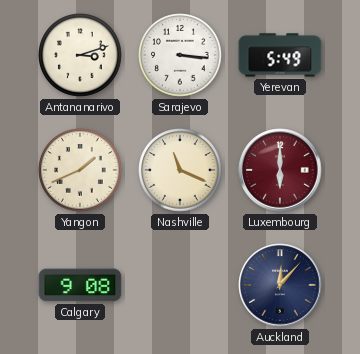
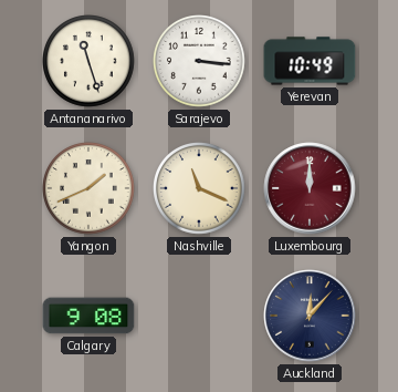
Antananarivo: 3:12 -> 11:27
Yerevan: 5:49 -> 10:49
Luxembourg: 6:00 -> 12:00
